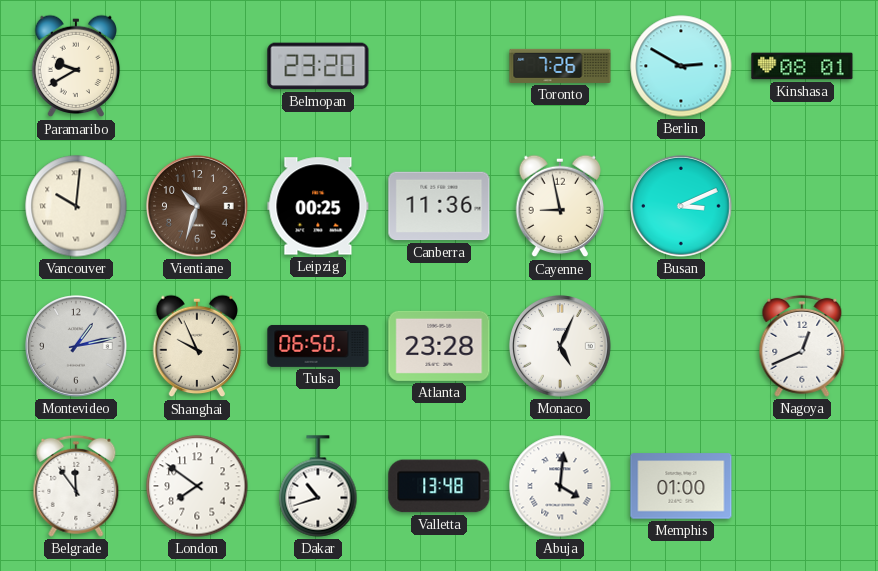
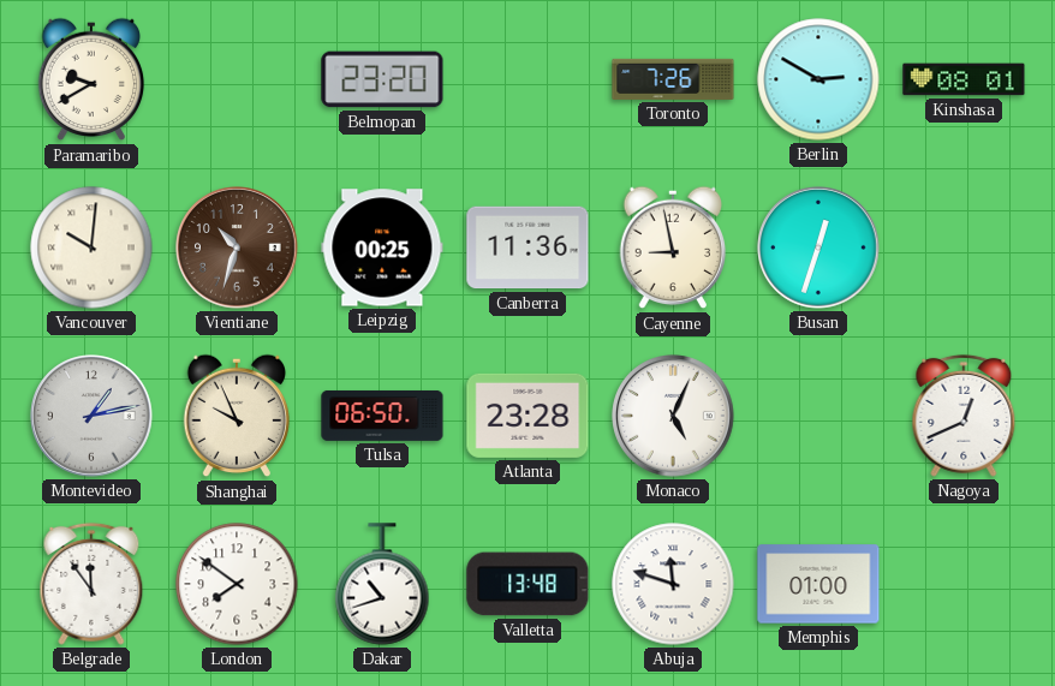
Busan: 3:11 -> 12:33
Abuja: 4:01 -> 11:48
